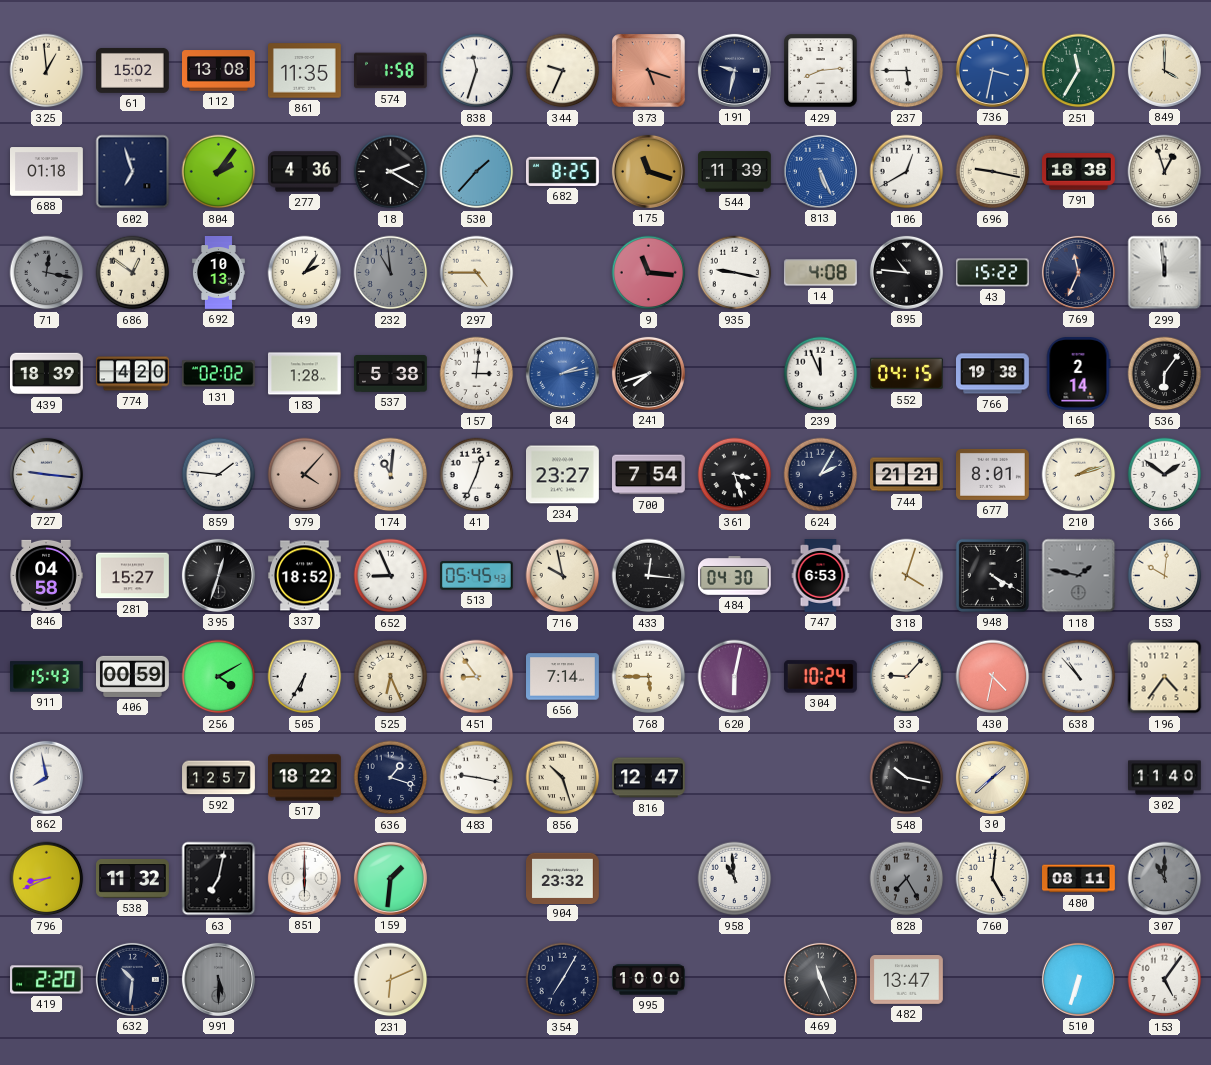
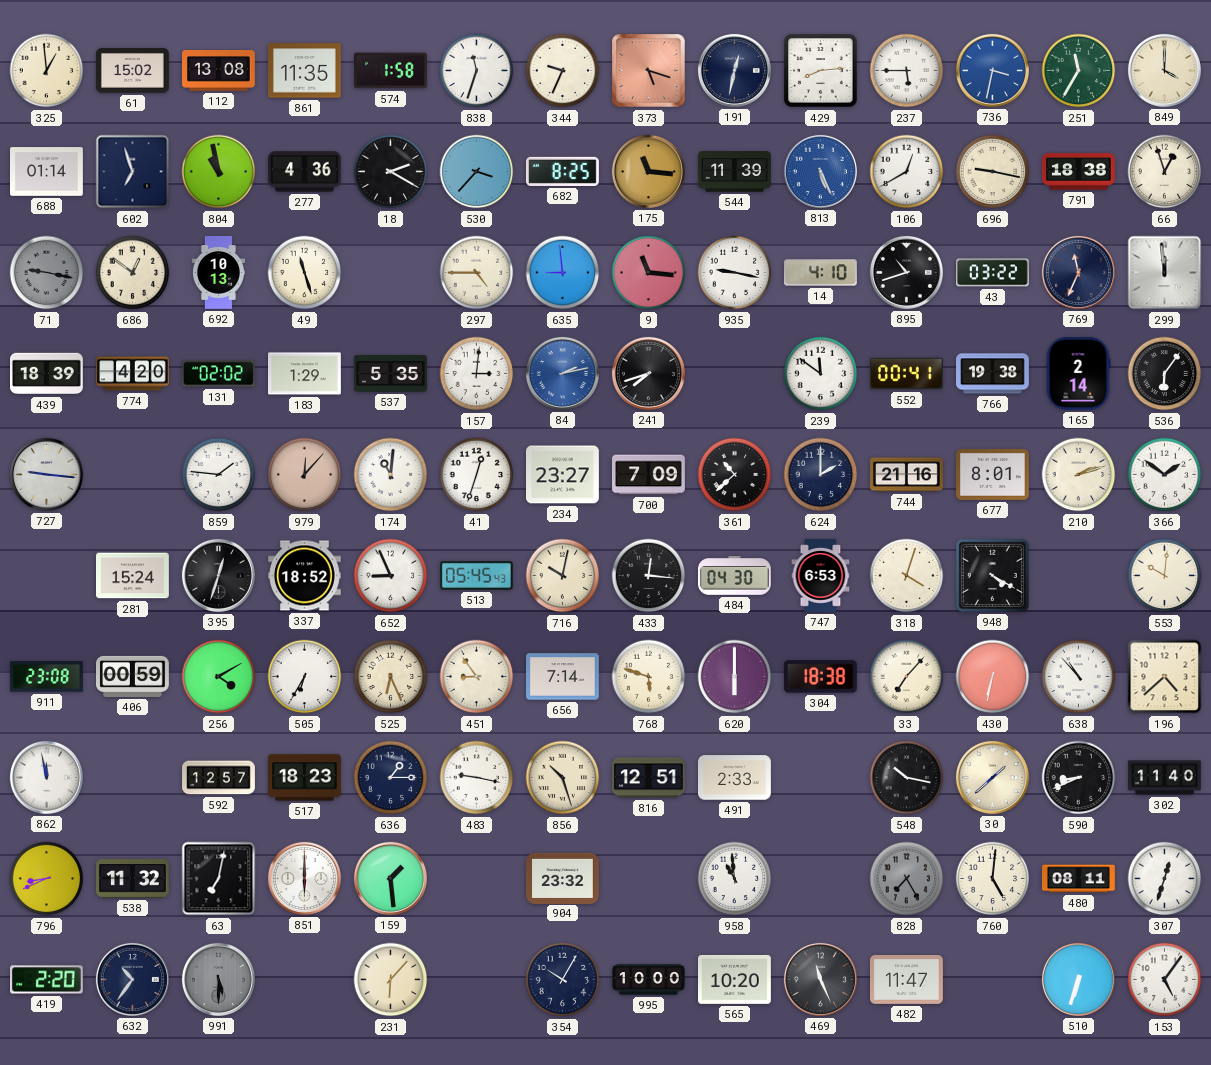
191: 9:32 -> 12:32
688: 01:18 -> 01:14
804: 2:06 -> 10:58
530: 1:37 -> 3:37
175: 11:18 -> 11:16
71: 12:17 -> 9:17
49: 2:06 -> 11:27
232: 10:59 -> none
635: none -> 8:59
14: 4:08 -> 4:10
895: 10:46 -> 10:42
43: 15:22 -> 03:22
183: 1:28 -> 1:29
537: 5:38 -> 5:35
239: 11:56 -> 11:51
552: 04:15 -> 00:41
979: 4:07 -> 12:07
41: 12:34 -> 12:33
700: 7:54 -> 7:09
361: 3:27 -> 10:38
624: 2:05 -> 2:00
744: 21:21 -> 21:16
846: 04:58 -> none
281: 15:27 -> 15:24
716: 9:58 -> 10:02
118: 1:47 -> none
911: 15:43 -> 23:08
768: 5:45 -> 5:48
620: 6:02 -> 6:00
304: 10:24 -> 18:38
33: 9:07 -> 7:07
430: 4:32 -> 6:32
196: 4:36 -> 4:38
862: 7:58 -> 11:58
517: 18:22 -> 18:23
636: 1:18 -> 1:15
816: 12:47 -> 12:51
491: none -> 2:33
590: none -> 8:41
159: 1:31 -> 1:29
307: 11:00 -> 12:33
307 dial: grey -> white
632: 10:31 -> 10:36
231: 6:11 -> 6:07
354: 7:05 -> 10:05
565: none -> 10:20
482: 13:47 -> 11:47
